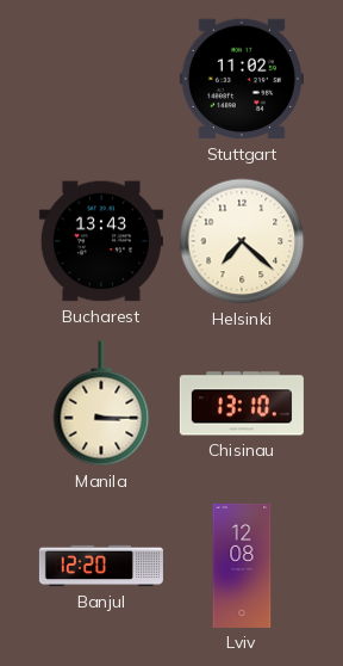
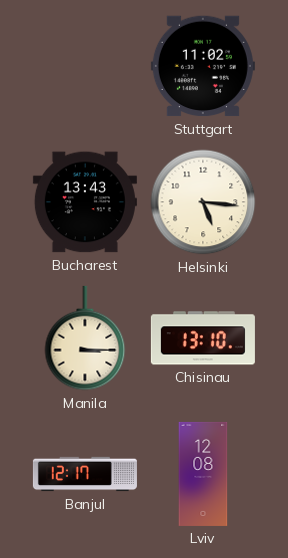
Helsinki: 7:22 -> 5:16
Banjul: 12:20 -> 12:17
